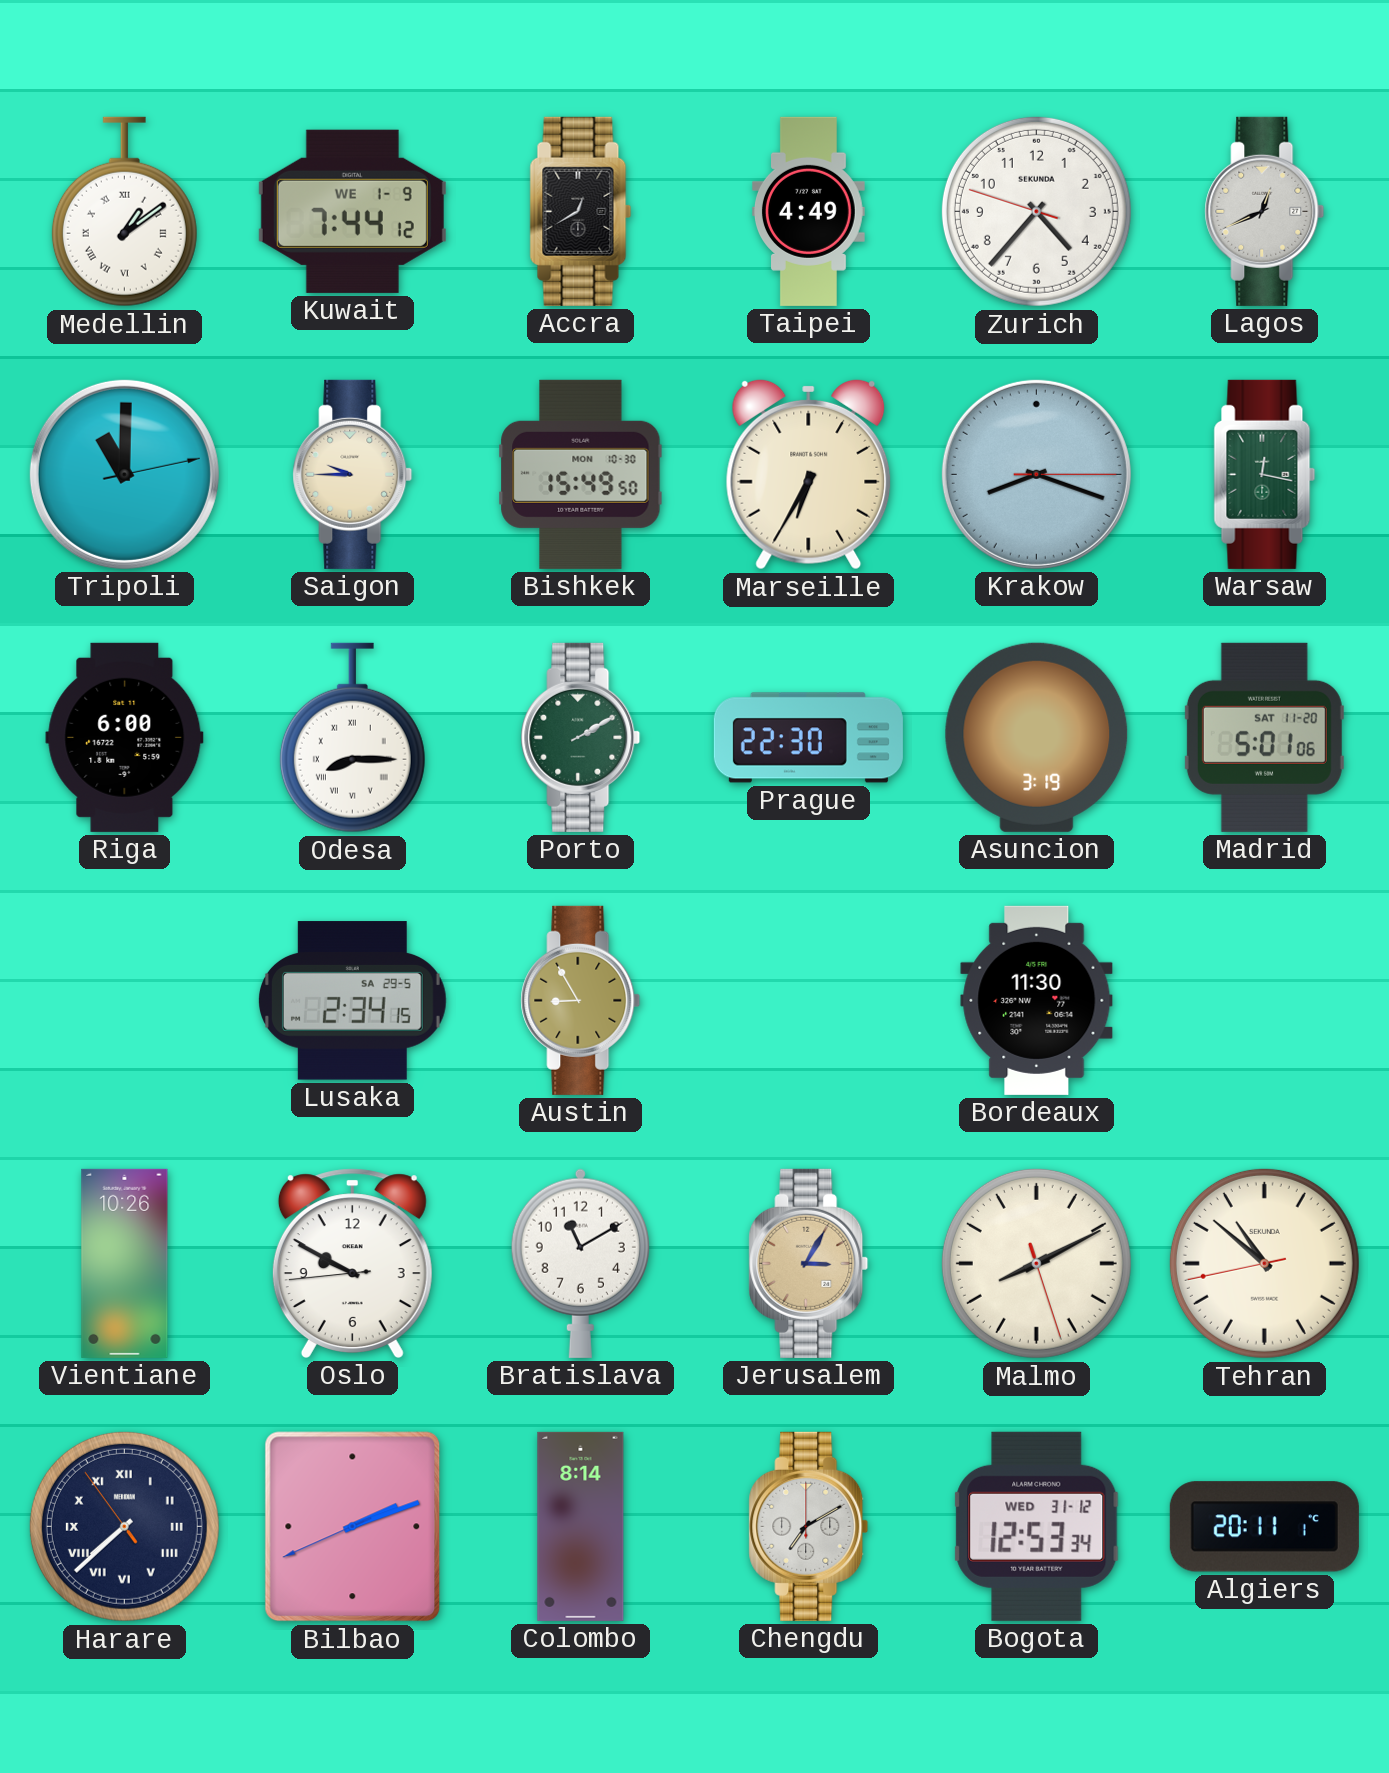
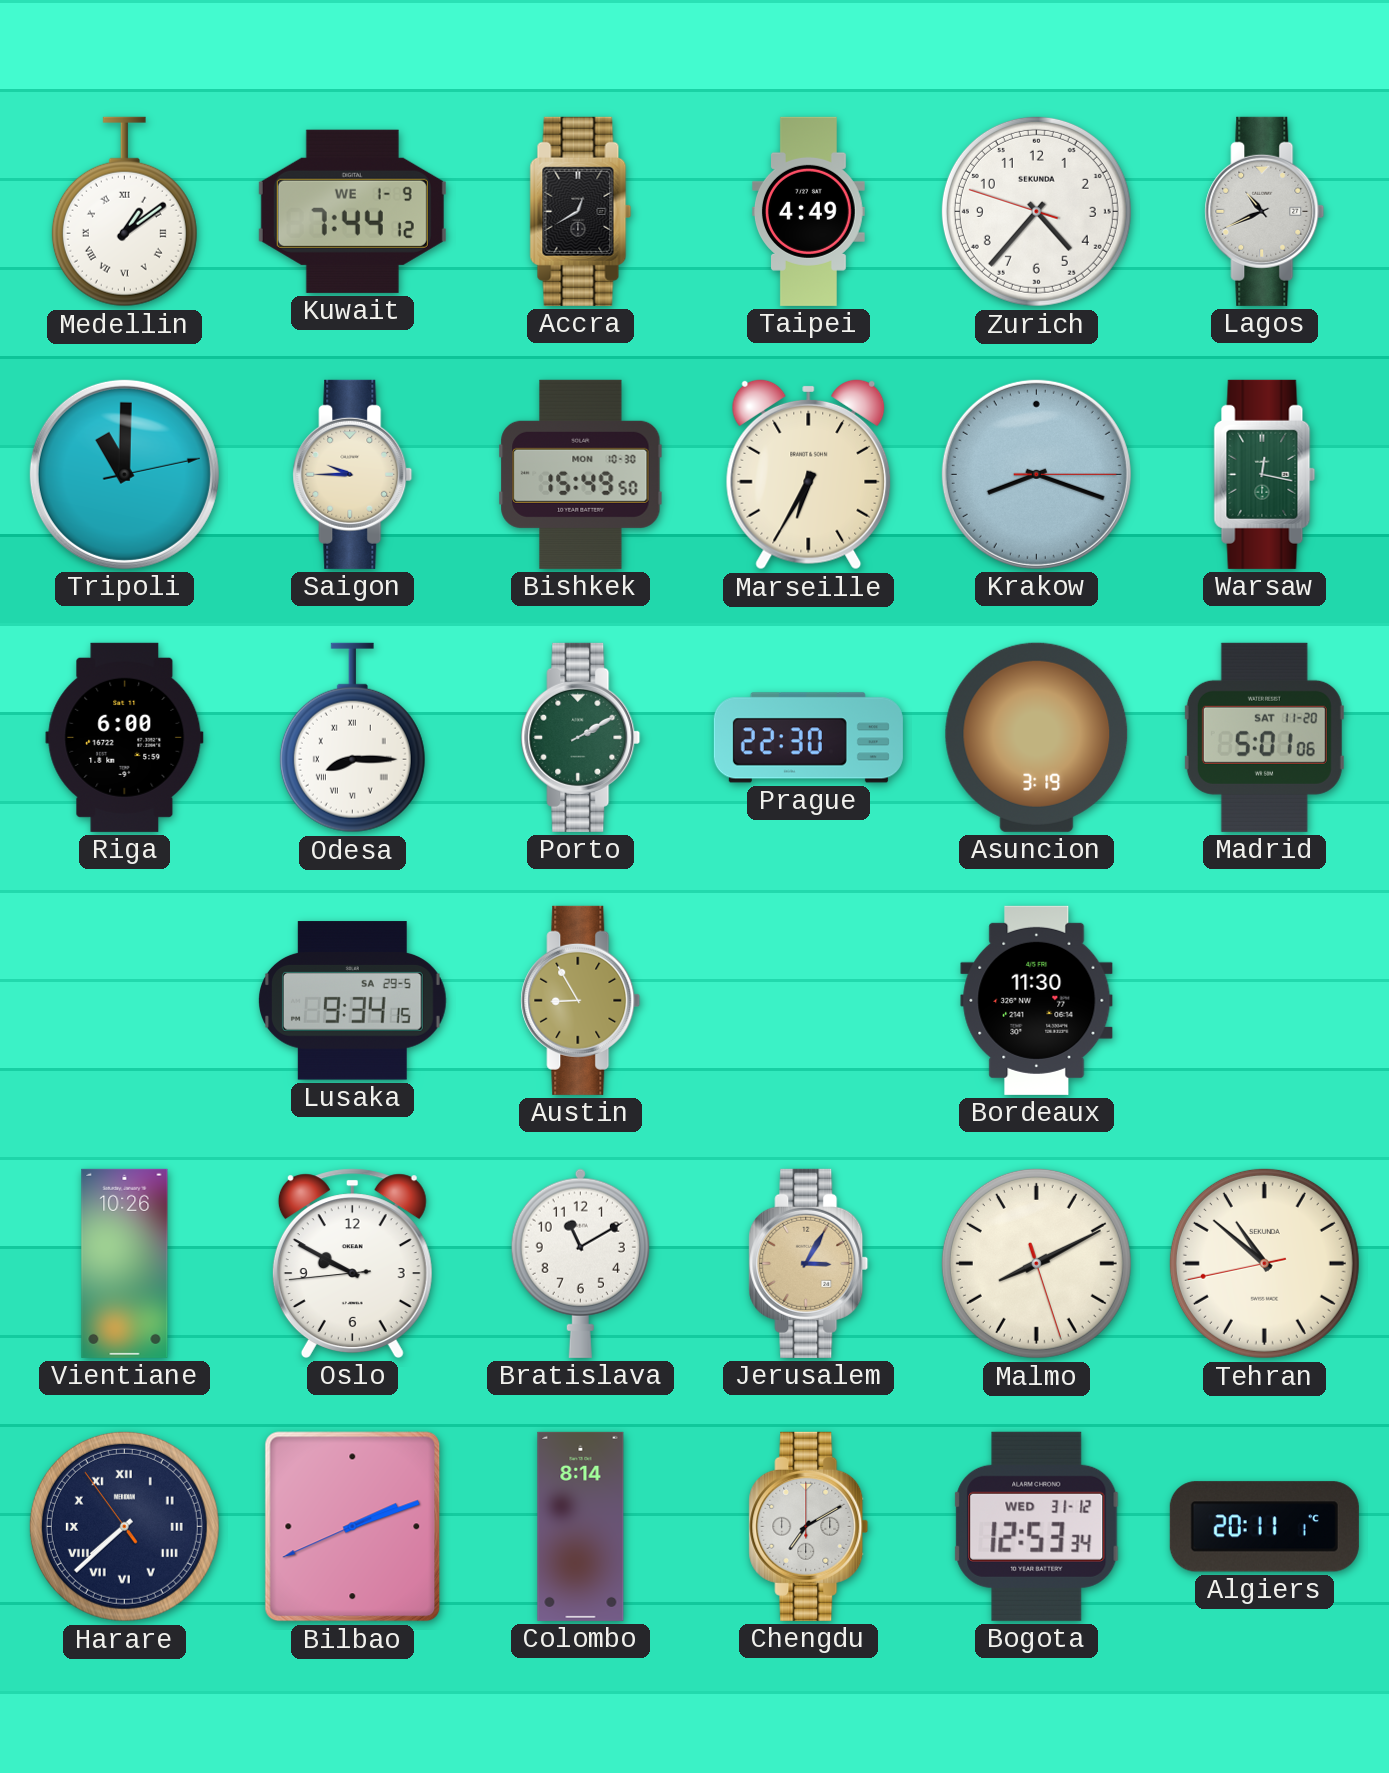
Lagos: 12:41 -> 10:41
Lusaka: 2:34 -> 9:34
